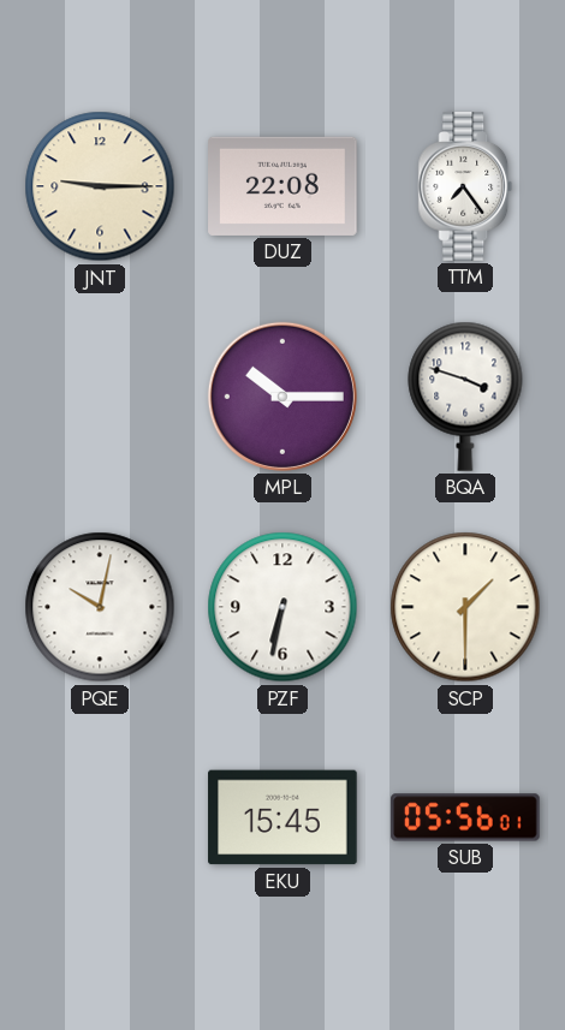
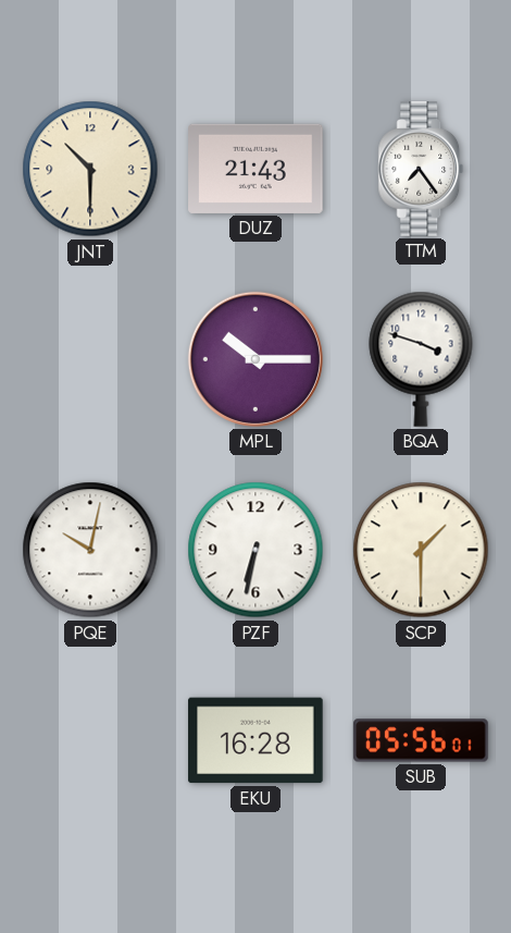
JNT: 9:15 -> 10:30
DUZ: 22:08 -> 21:43
EKU: 15:45 -> 16:28
